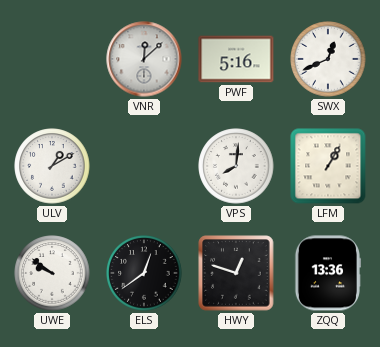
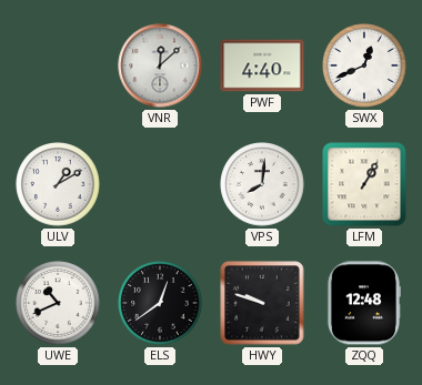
PWF: 5:16 -> 4:40
UWE: 9:51 -> 10:41
HWY: 12:48 -> 9:48
ZQQ: 13:36 -> 12:48
